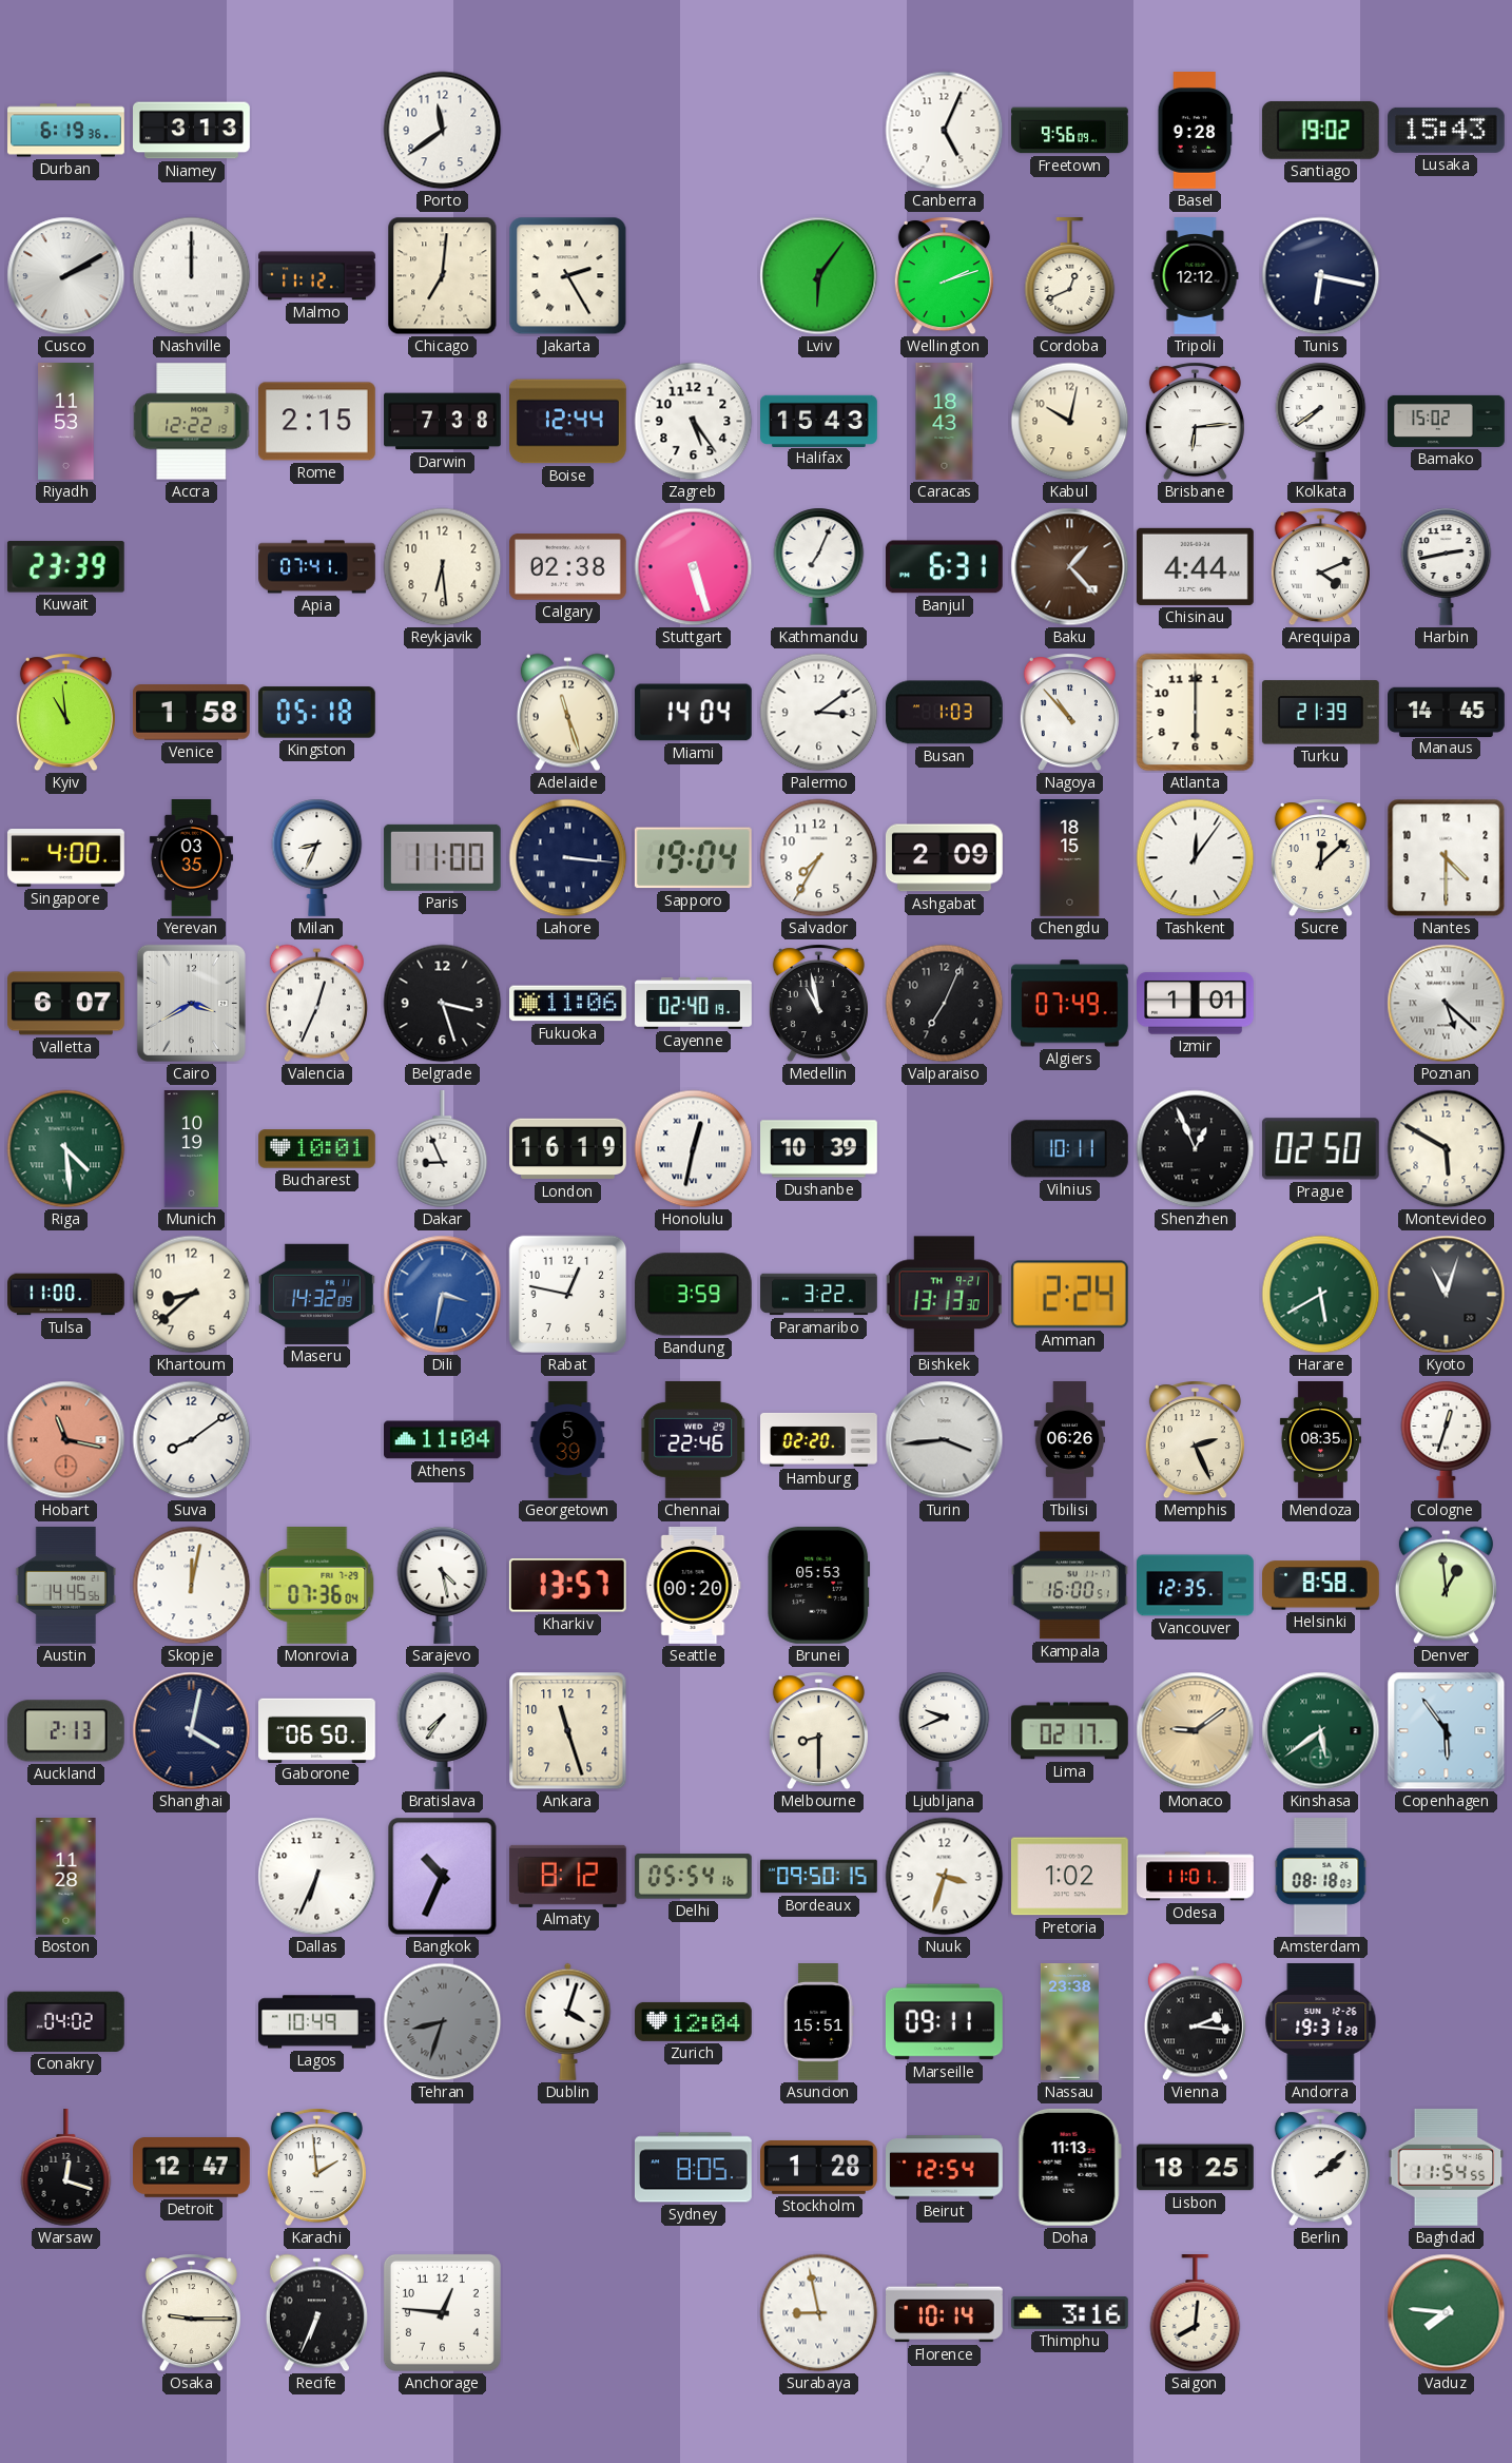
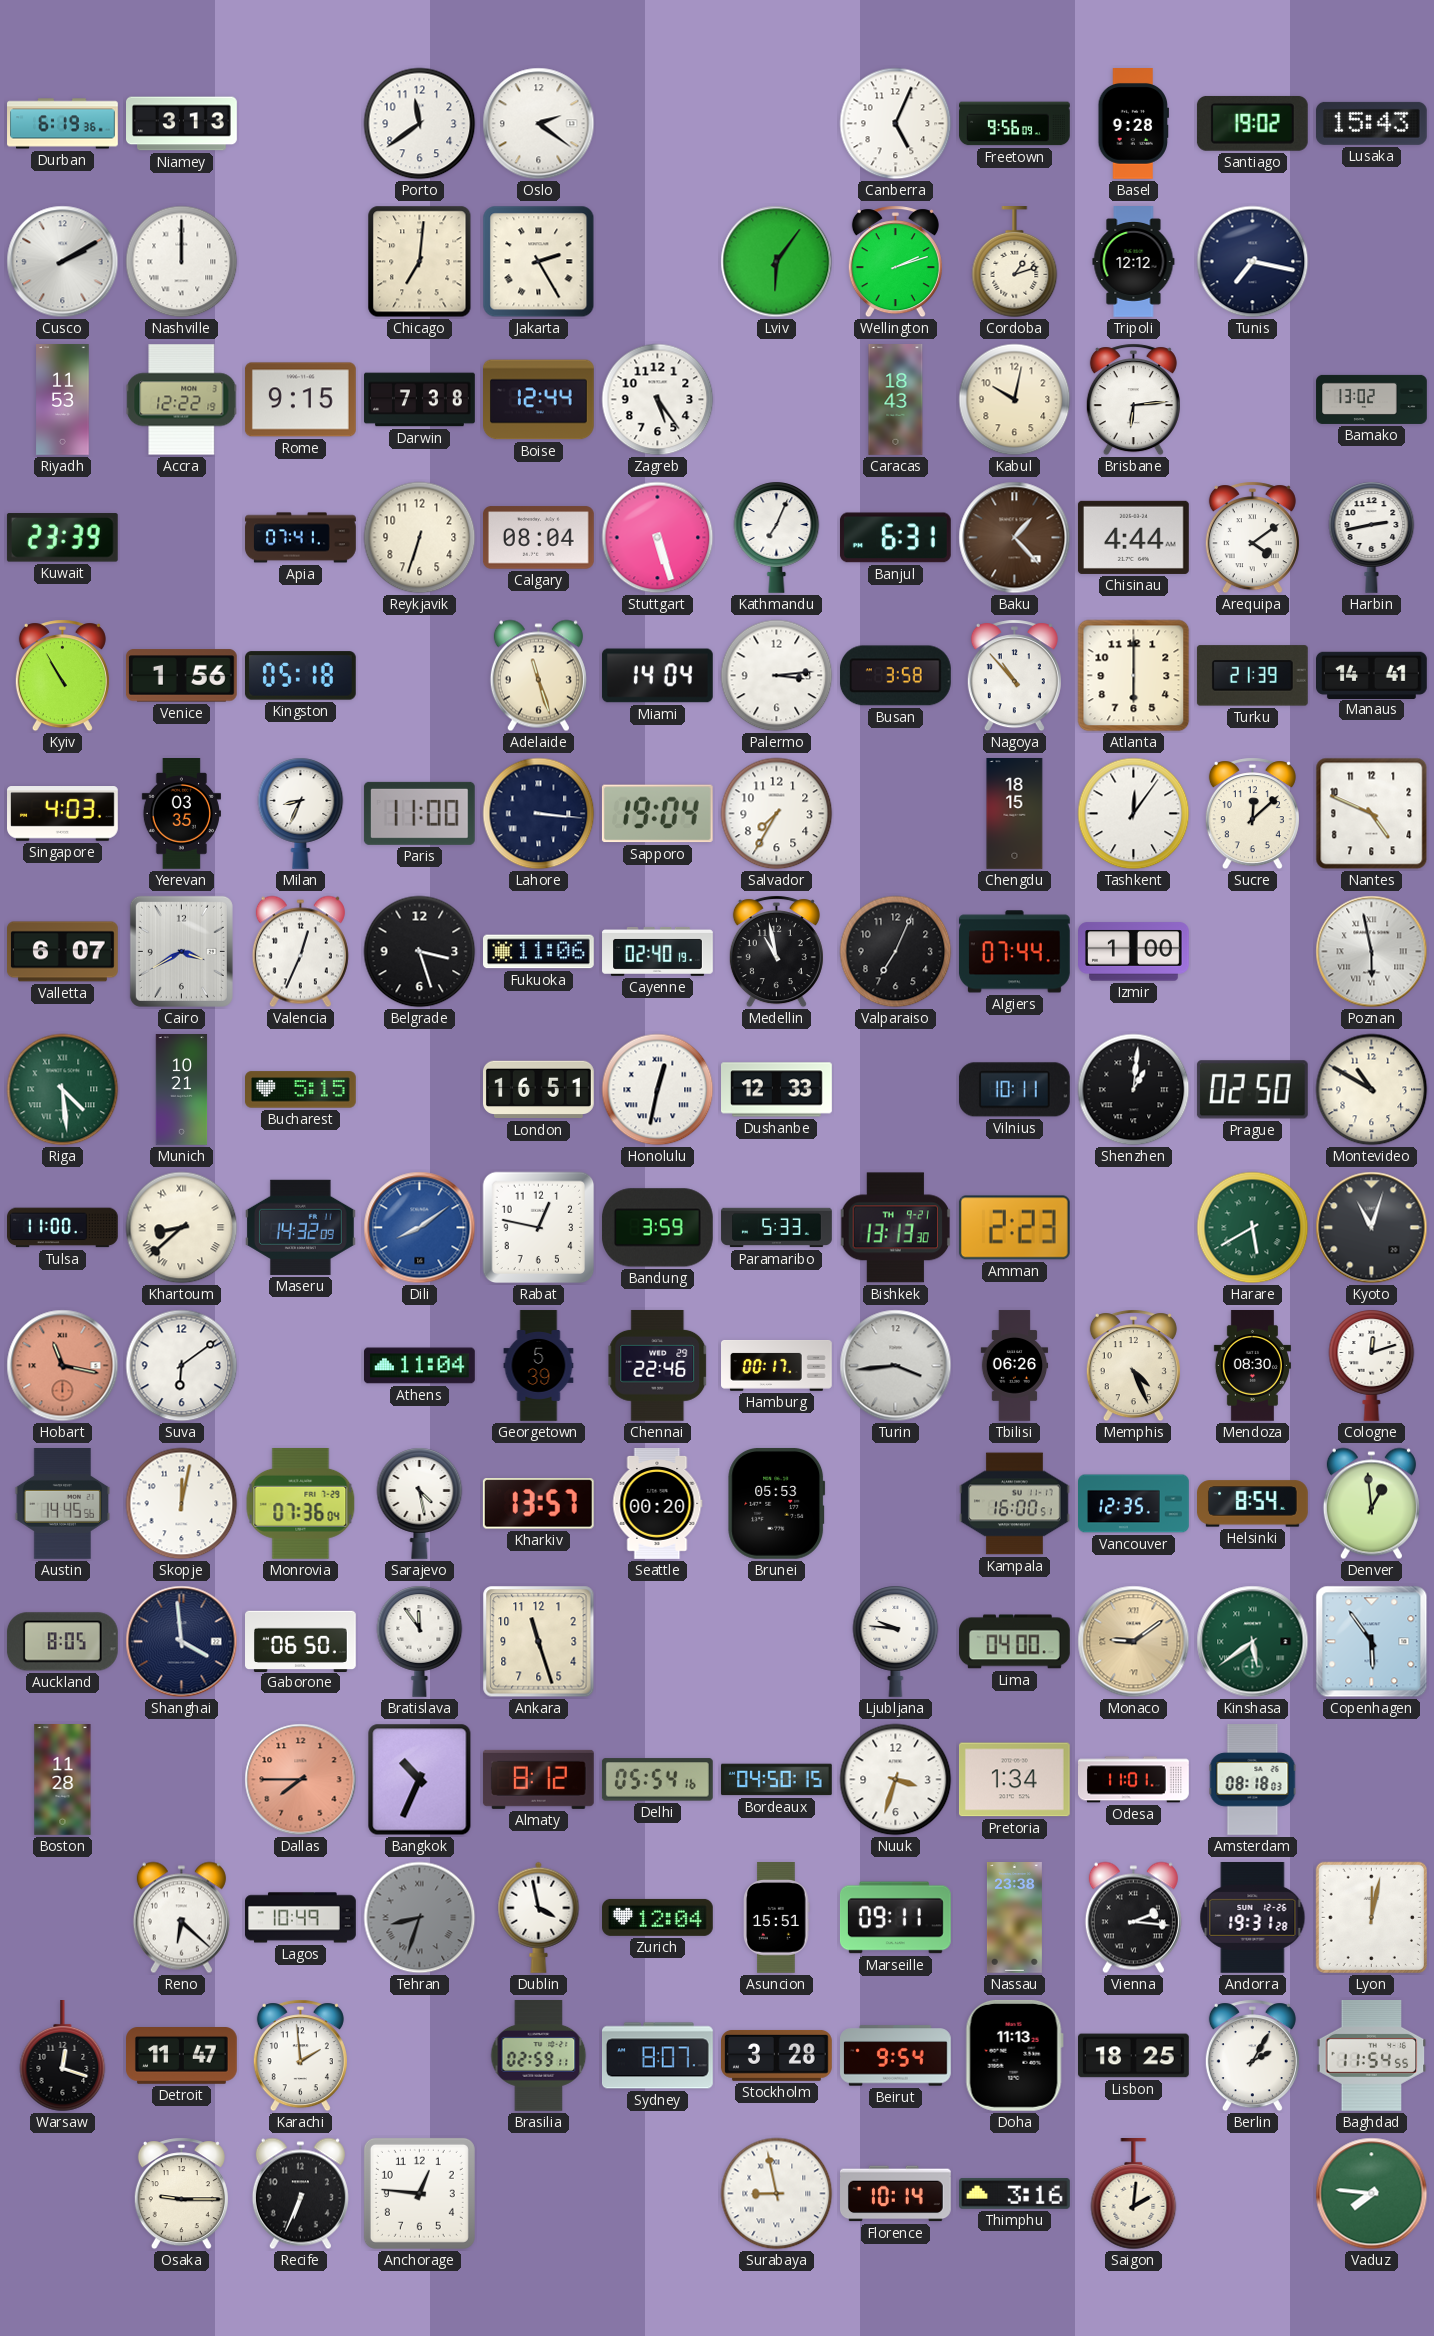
Oslo: none -> 2:21
Malmo: 11:12 -> none
Cordoba: 12:41 -> 1:12
Tunis: 6:17 -> 7:17
Rome: 2:15 -> 9:15
Halifax: 15:43 -> none
Kolkata: 7:39 -> none
Bamako: 15:02 -> 13:02
Reykjavik: 6:29 -> 6:33
Calgary: 02:38 -> 08:04
Arequipa: 4:11 -> 4:09
Kyiv: 10:59 -> 10:55
Venice: 1:58 -> 1:56
Palermo: 3:09 -> 3:14
Busan: 1:03 -> 3:58
Manaus: 14:45 -> 14:41
Singapore: 4:00 -> 4:03
Ashgabat: 2:09 -> none
Nantes: 4:30 -> 4:49
Algiers: 07:49 -> 07:44
Izmir: 1:01 -> 1:00
Poznan: 5:22 -> 5:58
Munich: 10:19 -> 10:21
Bucharest: 10:01 -> 5:15
Dakar: 8:56 -> none
London: 16:19 -> 16:51
Dushanbe: 10:39 -> 12:33
Shenzhen: 12:56 -> 1:01
Montevideo: 5:50 -> 10:50
Khartoum numerals: Arabic -> Roman
Dili: 3:32 -> 8:09
Paramaribo: 3:22 -> 5:33
Amman: 2:24 -> 2:23
Suva: 8:09 -> 6:09
Hamburg: 02:20 -> 00:17
Memphis: 2:26 -> 4:26
Mendoza: 08:35 -> 08:30
Cologne: 12:33 -> 12:12
Helsinki: 8:58 -> 8:54
Auckland: 2:13 -> 8:05
Shanghai: 4:02 -> 3:59
Bratislava: 7:36 -> 11:54
Melbourne: 8:30 -> none
Ljubljana: 9:41 -> 9:46
Lima: 02:17 -> 04:00
Dallas: 6:34 -> 7:45
Dallas dial: white -> salmon
Bordeaux: 09:50 -> 04:50
Pretoria: 1:02 -> 1:34
Conakry: 04:02 -> none
Reno: none -> 6:22
Dublin: 4:03 -> 3:58
Lyon: none -> 12:02
Detroit: 12:47 -> 11:47
Brasilia: none -> 02:59
Sydney: 8:05 -> 8:07
Stockholm: 1:28 -> 3:28
Beirut: 12:54 -> 9:54
Berlin: 2:08 -> 2:05
Saigon: 8:01 -> 2:01
